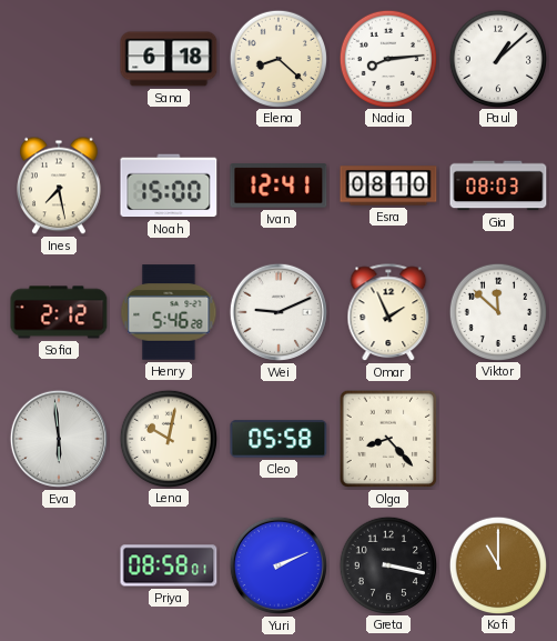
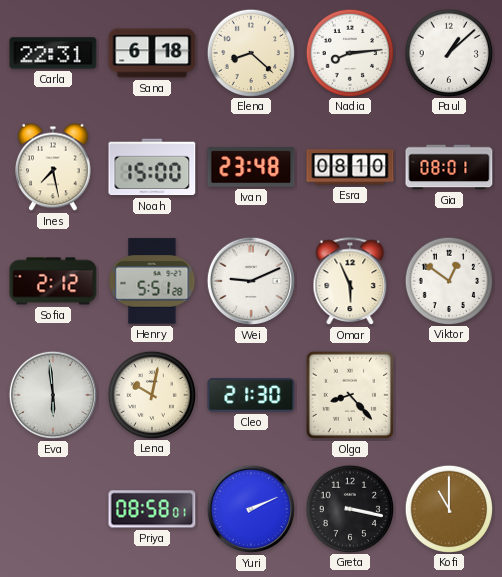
Carla: none -> 22:31
Ivan: 12:41 -> 23:48
Gia: 08:03 -> 08:01
Henry: 5:46 -> 5:51
Omar: 1:56 -> 5:56
Viktor: 11:52 -> 12:51
Cleo: 05:58 -> 21:30
